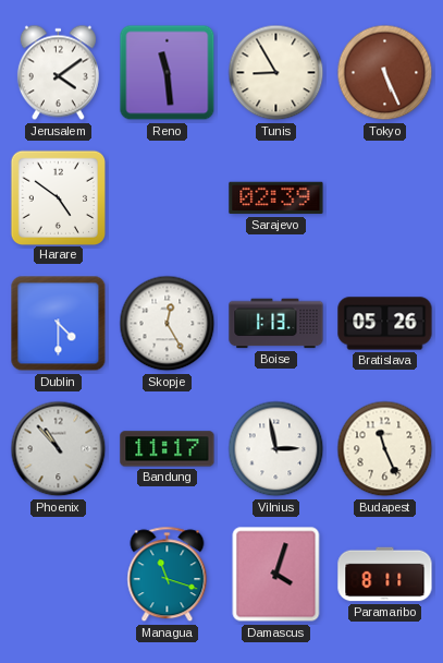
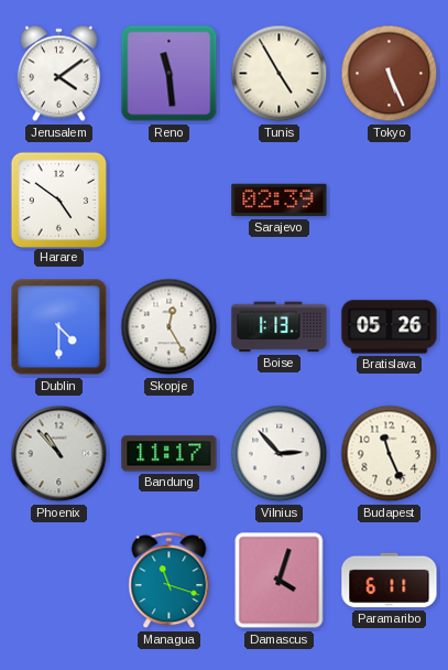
Tunis: 8:55 -> 4:55
Vilnius: 2:58 -> 2:53
Paramaribo: 8:11 -> 6:11
